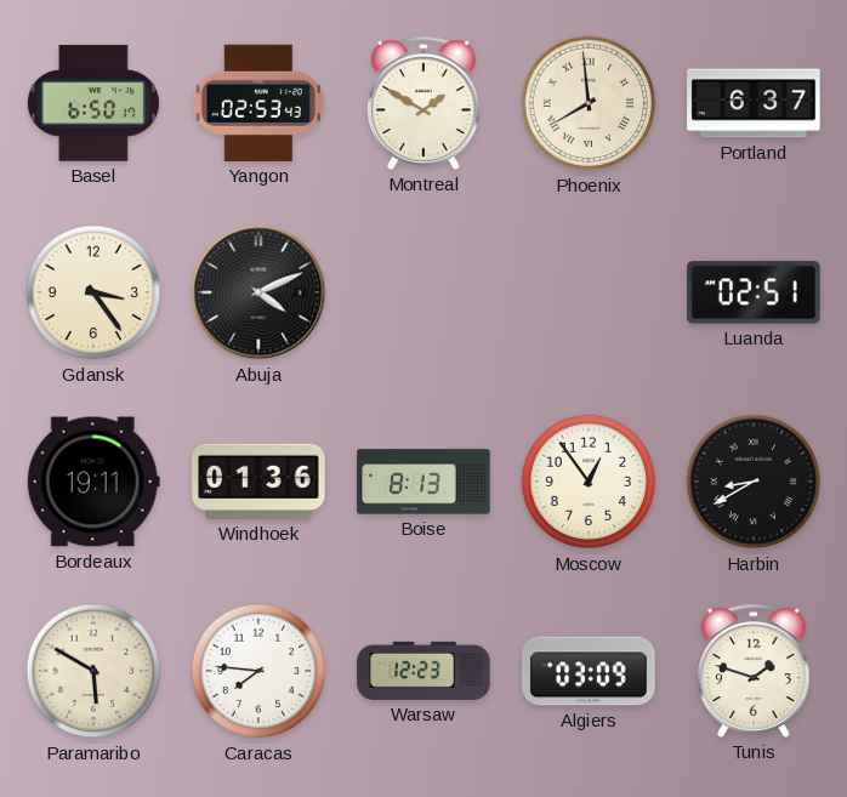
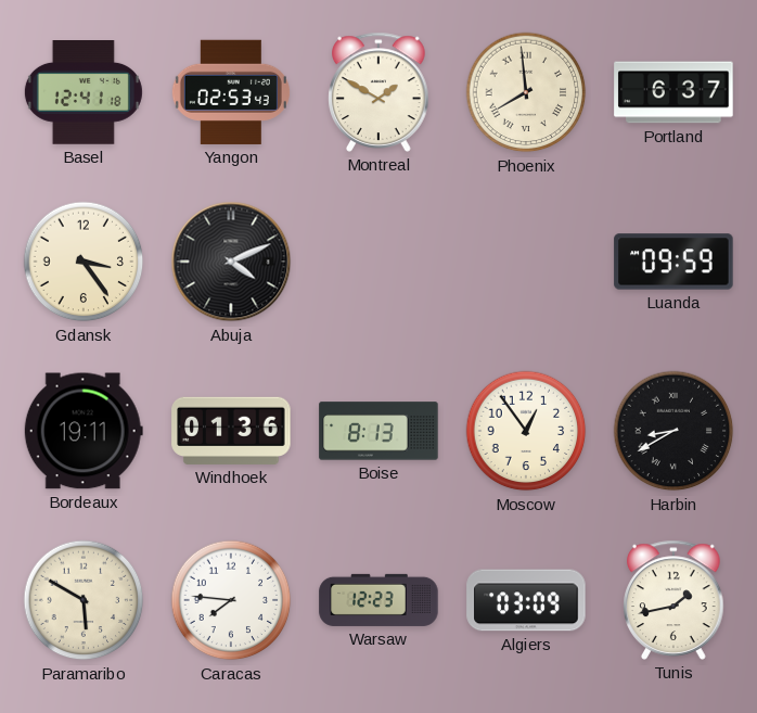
Basel: 6:50 -> 12:41
Luanda: 02:51 -> 09:59
Tunis: 1:48 -> 1:43
